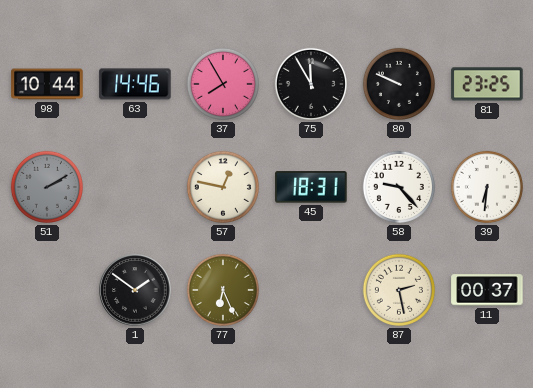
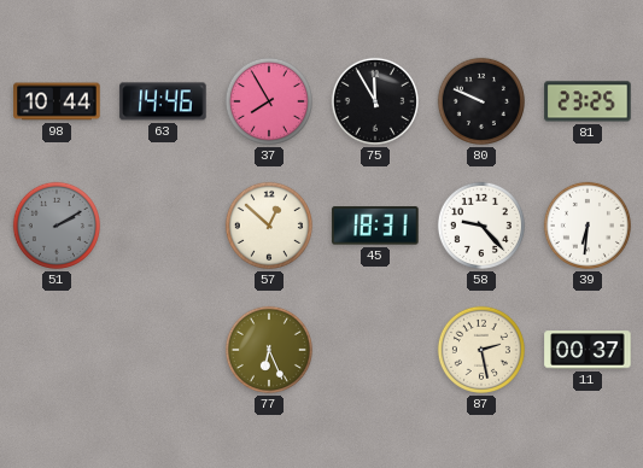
57: 12:47 -> 12:52
1: 1:51 -> none
